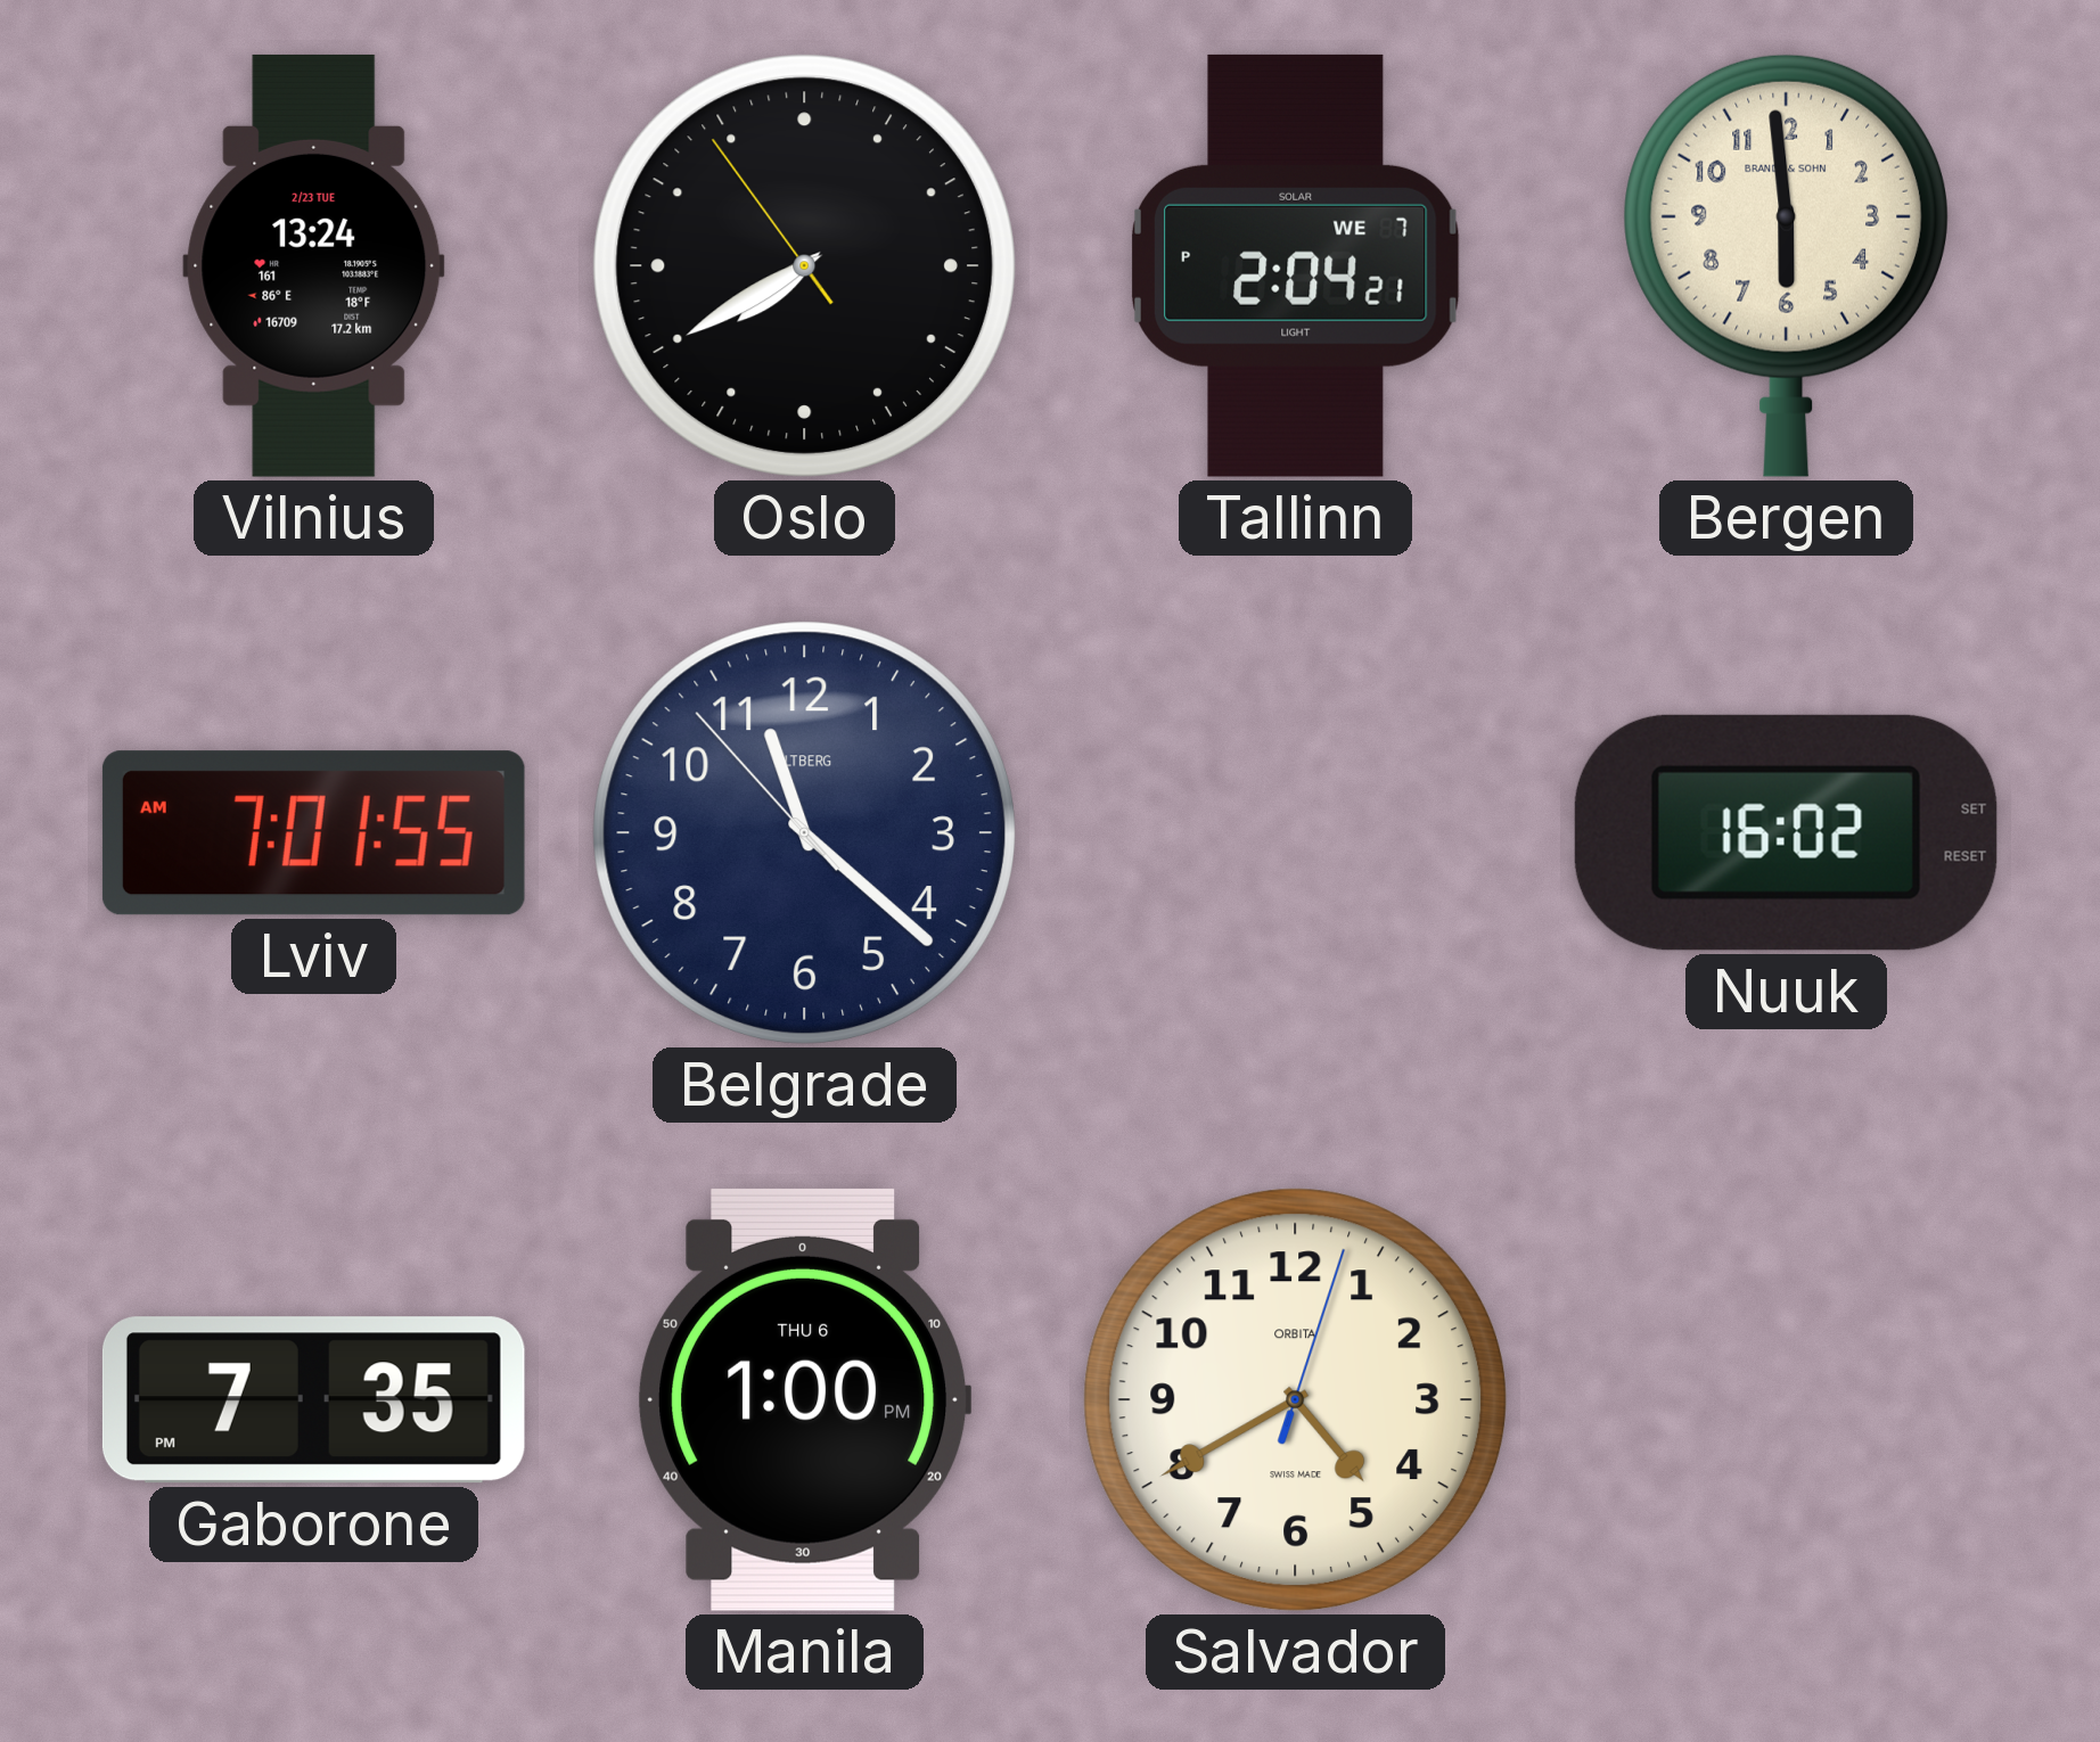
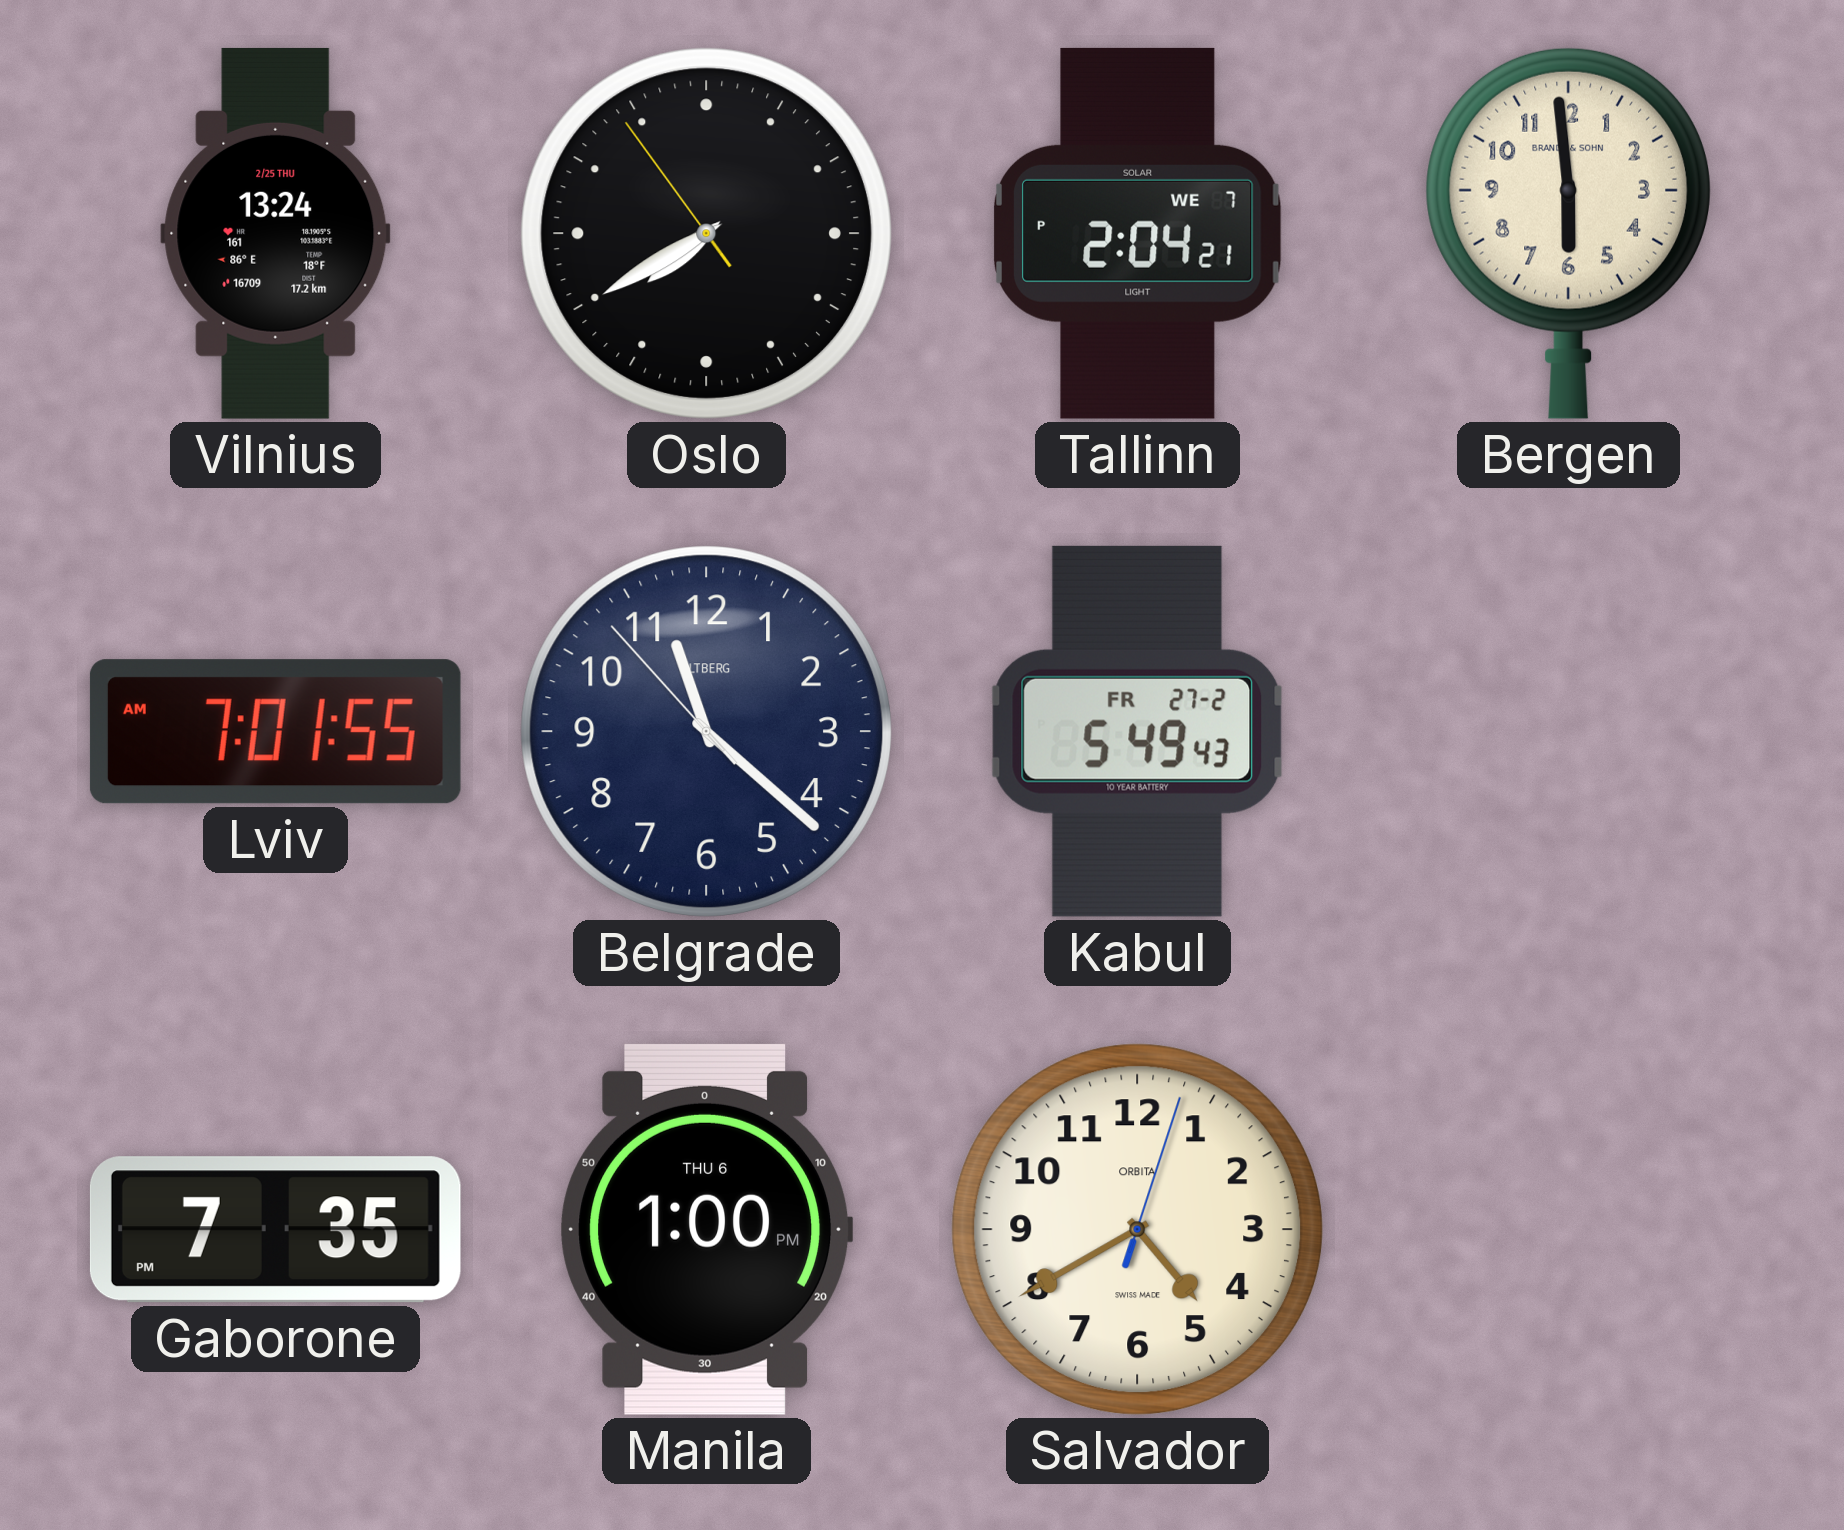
Vilnius date: 2/23 TUE -> 2/25 THU
Kabul: none -> 5:49
Nuuk: 16:02 -> none
